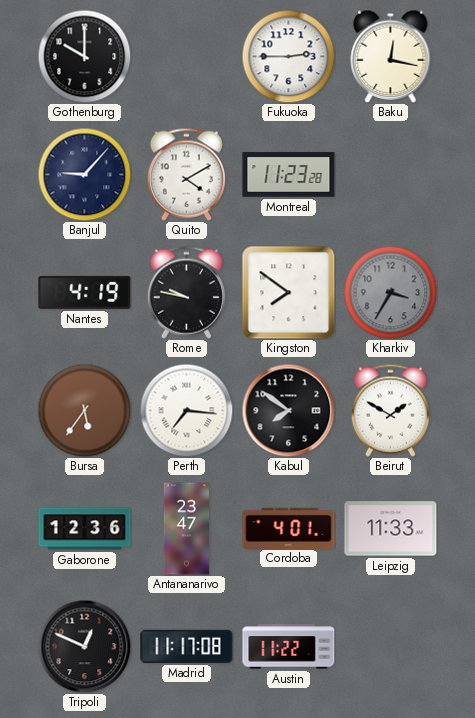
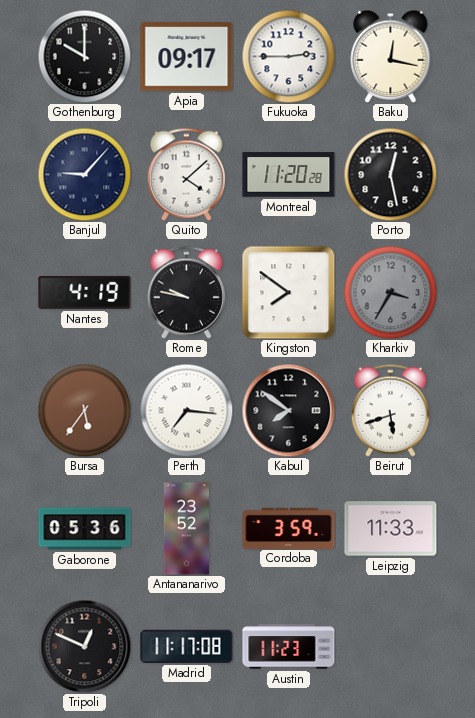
Apia: none -> 09:17
Quito: 4:10 -> 4:08
Montreal: 11:23 -> 11:20
Porto: none -> 12:28
Beirut: 1:50 -> 5:42
Gaborone: 12:36 -> 05:36
Antananarivo: 23:47 -> 23:52
Cordoba: 4:01 -> 3:59
Austin: 11:22 -> 11:23
